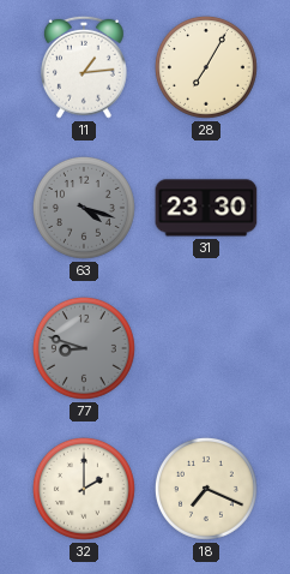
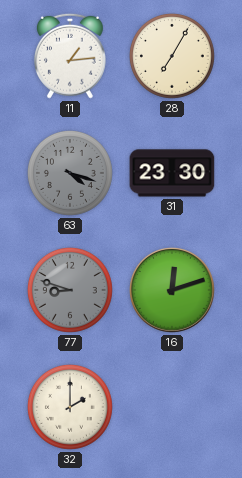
16: none -> 12:12
18: 7:19 -> none
